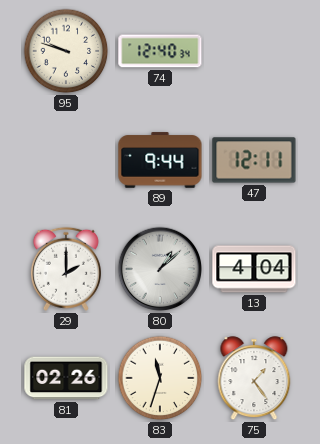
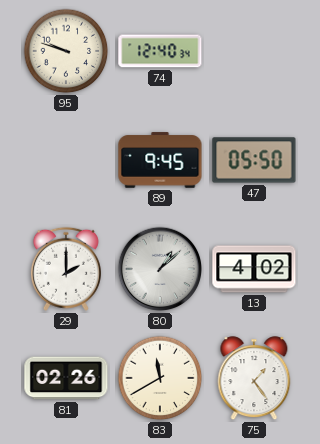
89: 9:44 -> 9:45
47: 12:11 -> 05:50
13: 4:04 -> 4:02
83: 11:33 -> 11:40
